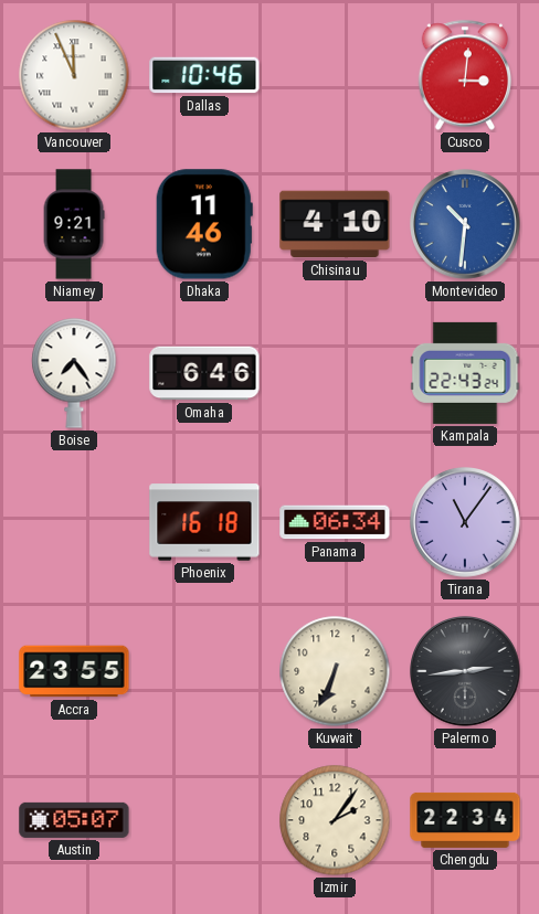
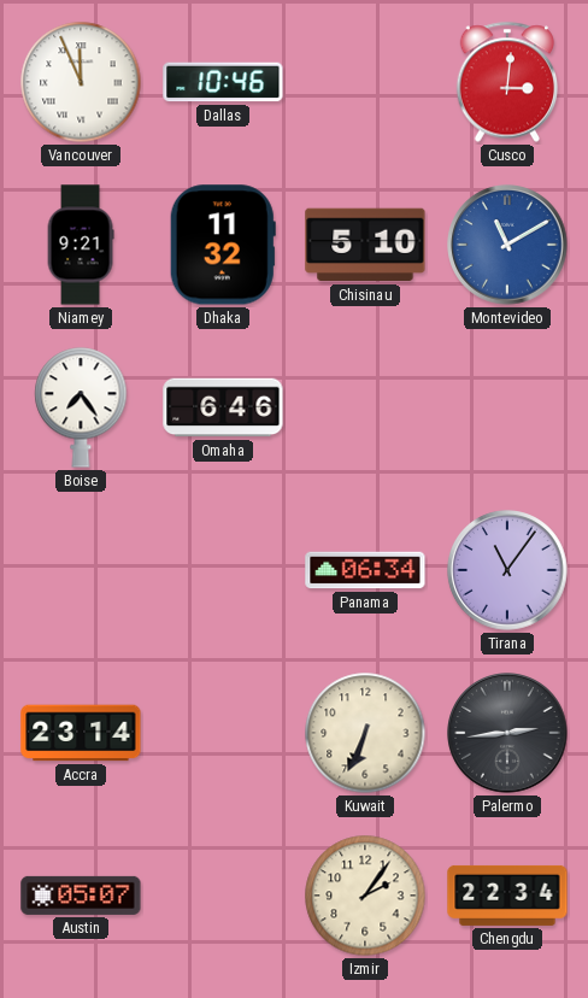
Dhaka: 11:46 -> 11:32
Chisinau: 4:10 -> 5:10
Montevideo: 10:31 -> 11:10
Kampala: 22:43 -> none
Phoenix: 16:18 -> none
Accra: 23:55 -> 23:14
